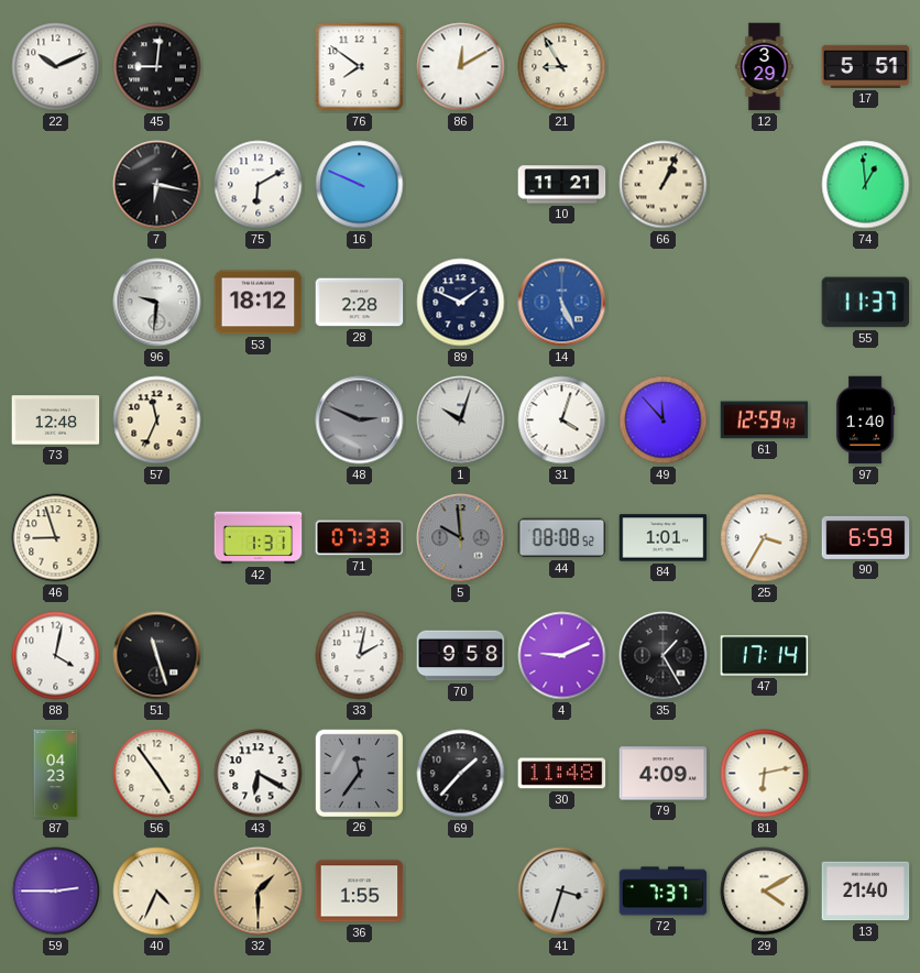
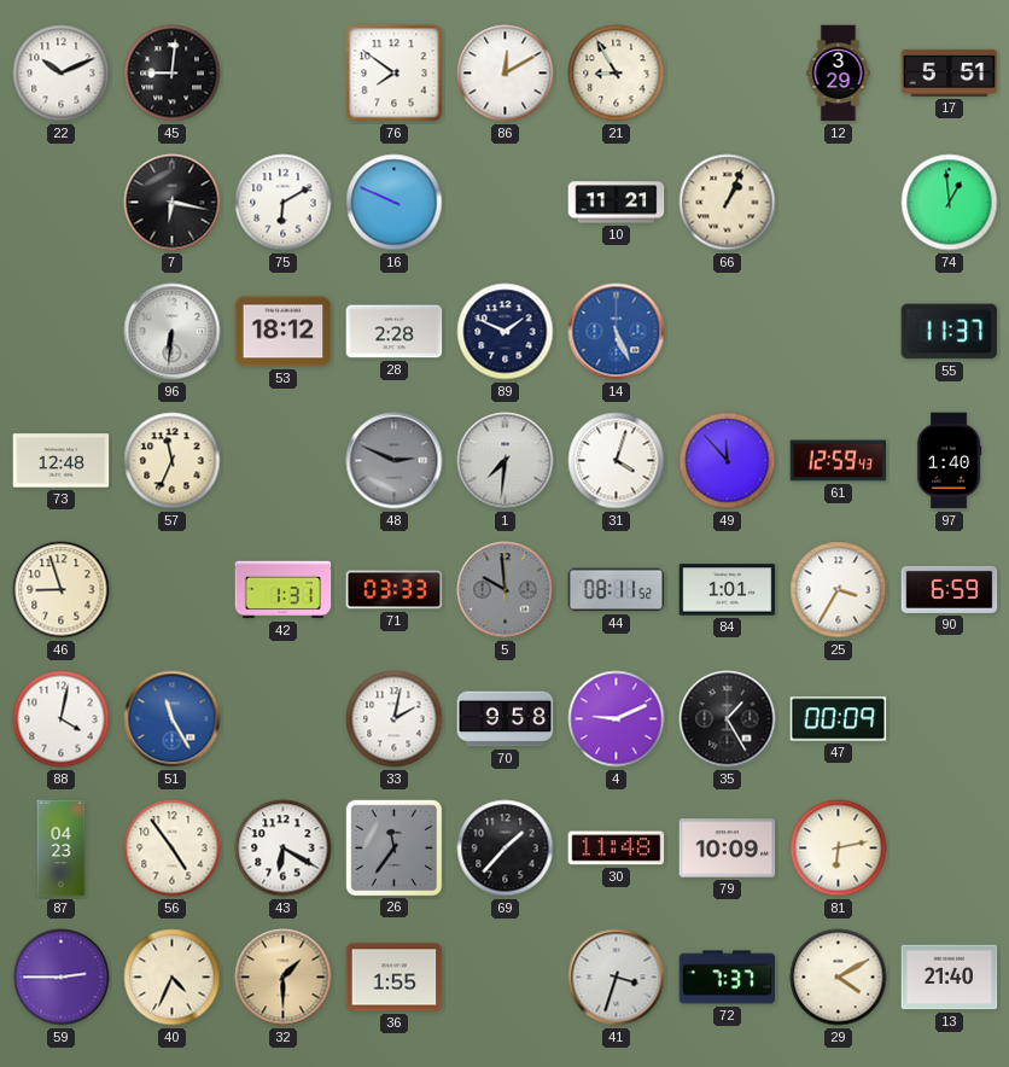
96: 9:31 -> 6:31
1: 10:03 -> 7:31
71: 07:33 -> 03:33
44: 08:08 -> 08:11
51: 11:27 -> 11:25
51 dial: black -> blue
47: 17:14 -> 00:09
79: 4:09 -> 10:09
